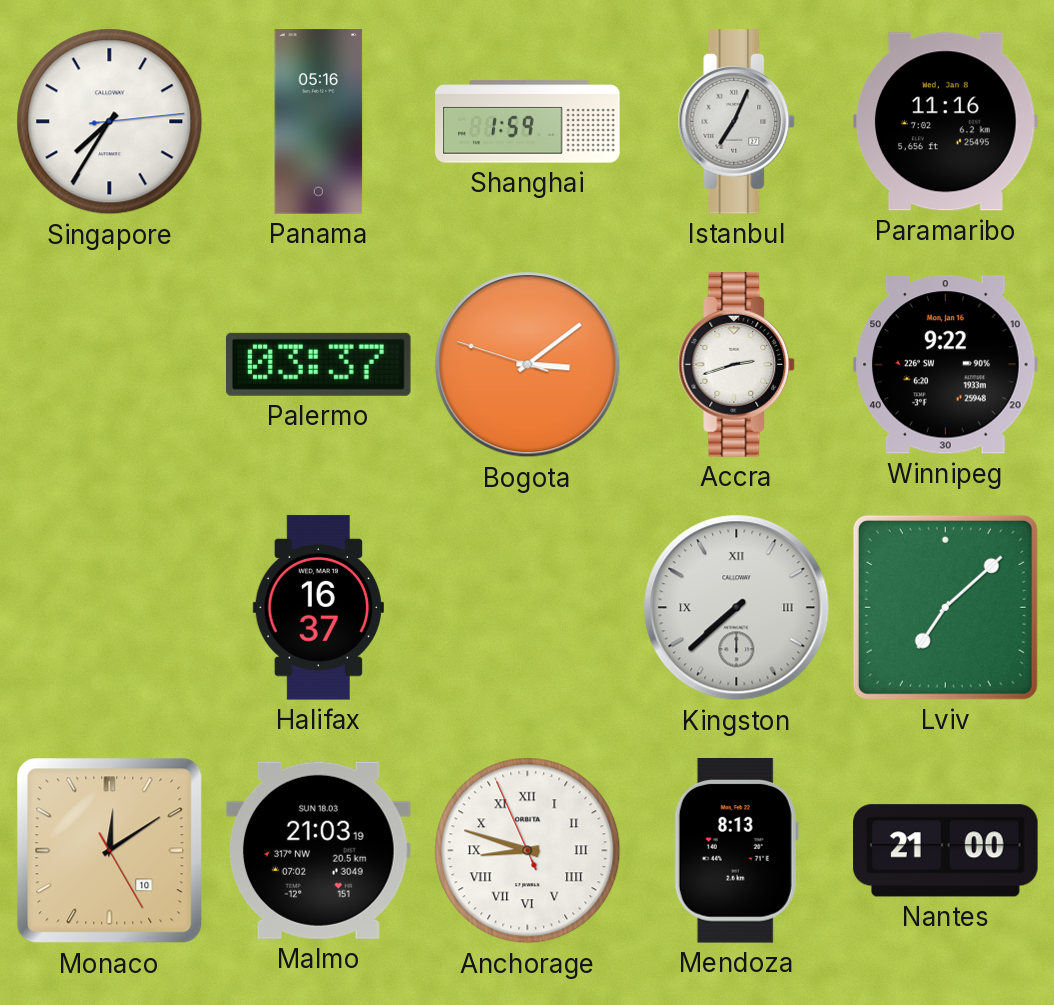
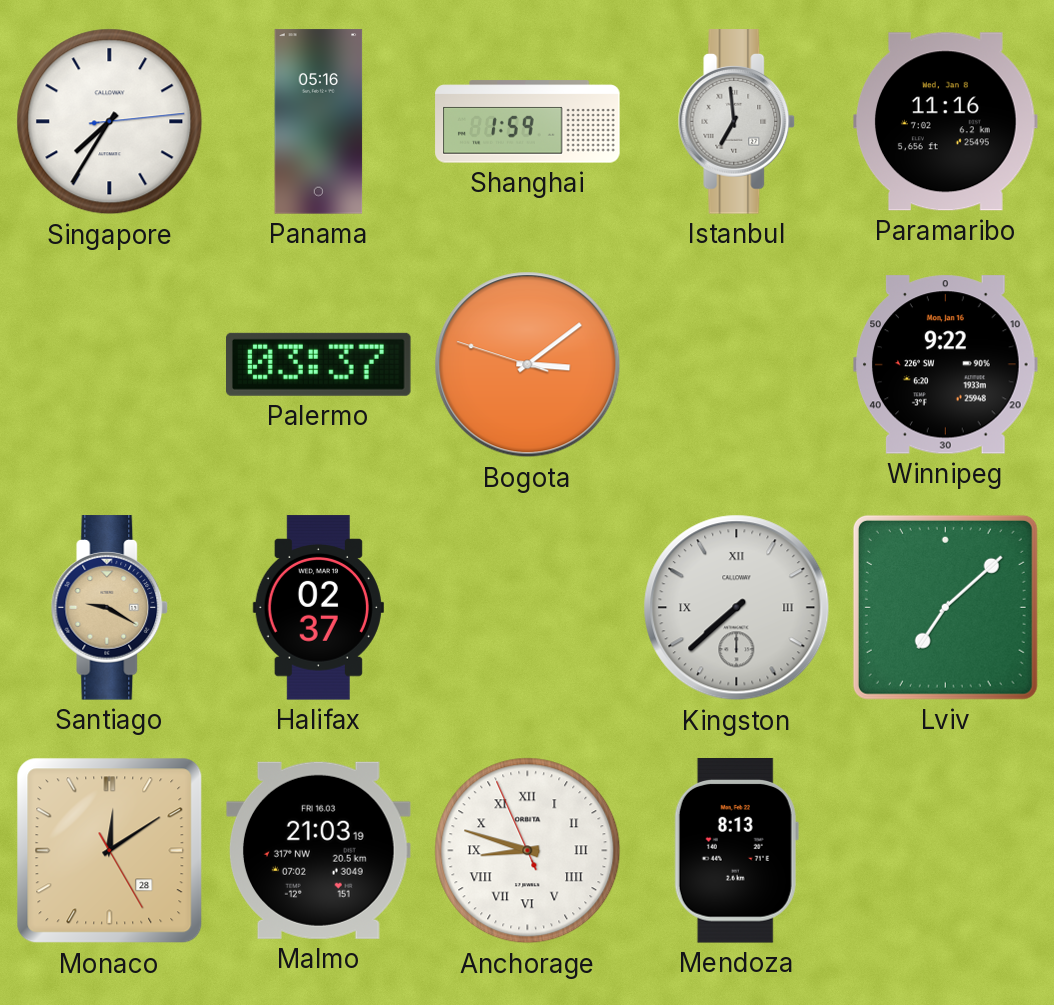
Istanbul: 7:04 -> 6:59
Accra: 2:42 -> none
Santiago: none -> 9:20
Halifax: 16:37 -> 02:37
Monaco date: 10 -> 28
Malmo date: SUN 18.03 -> FRI 16.03
Nantes: 21:00 -> none
